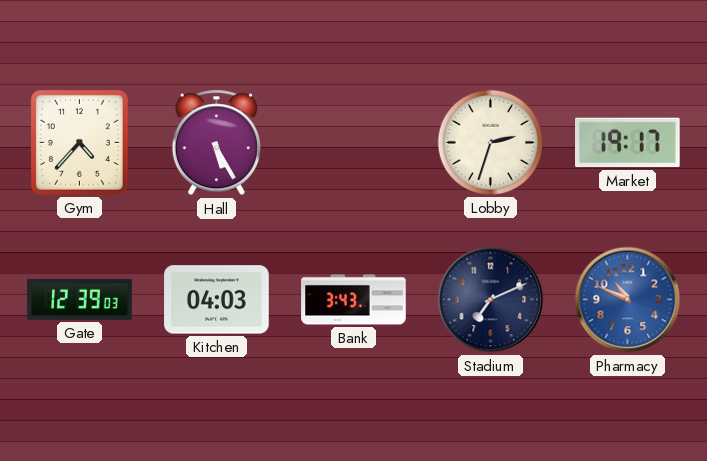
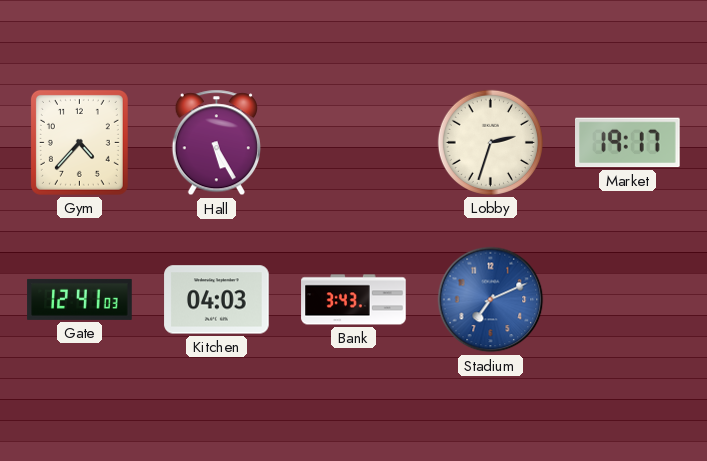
Gate: 12:39 -> 12:41
Stadium dial: navy -> blue
Pharmacy: 10:49 -> none
